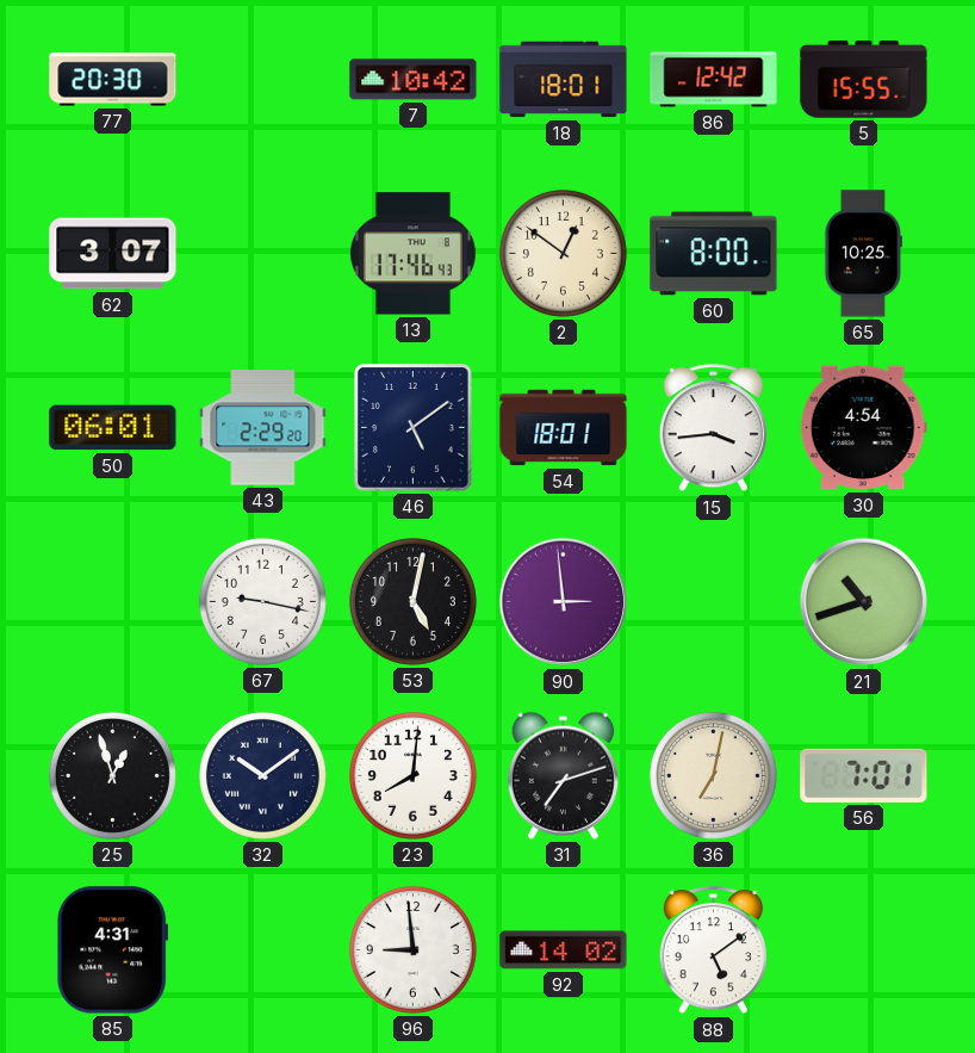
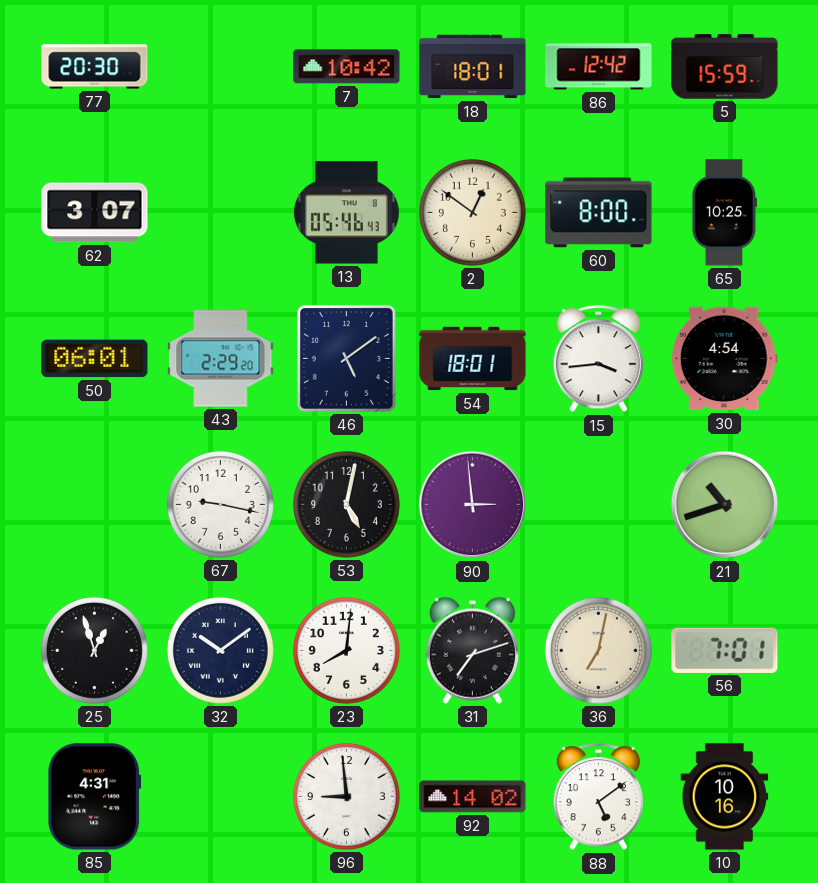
5: 15:55 -> 15:59
13: 17:46 -> 05:46
10: none -> 10:16
